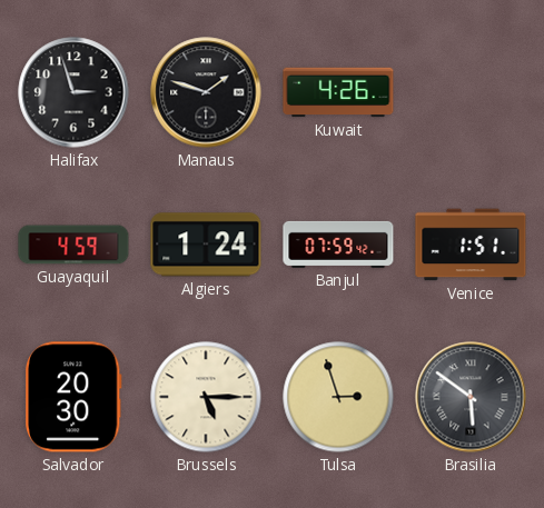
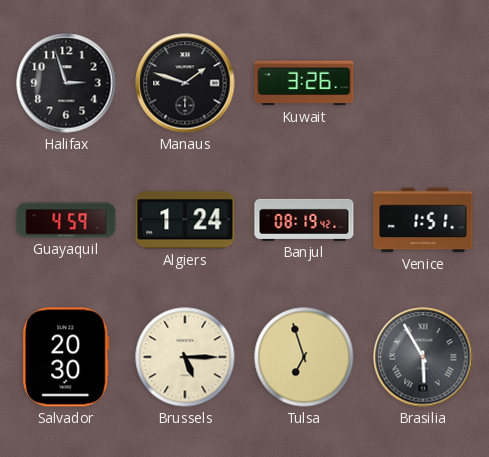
Kuwait: 4:26 -> 3:26
Banjul: 07:59 -> 08:19
Tulsa: 2:57 -> 6:57
Brasilia: 5:51 -> 5:55
